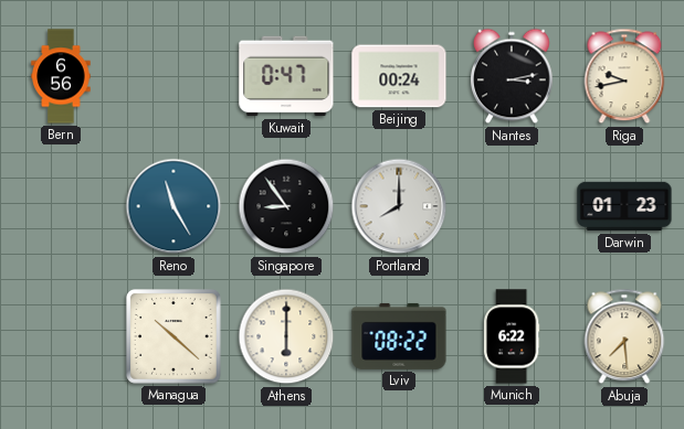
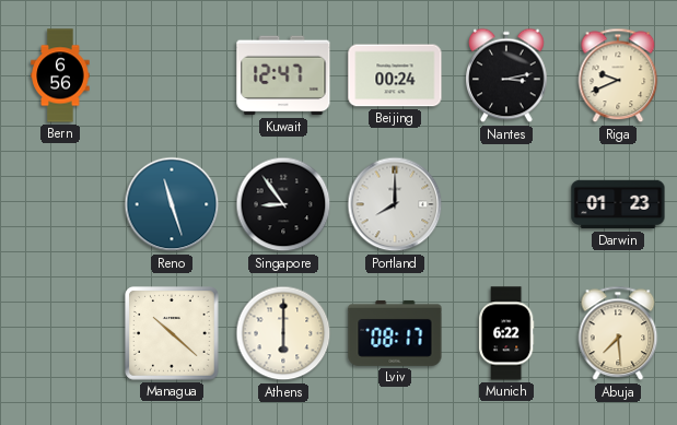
Kuwait: 0:47 -> 12:47
Riga: 9:43 -> 9:41
Reno: 11:25 -> 11:27
Lviv: 08:22 -> 08:17
